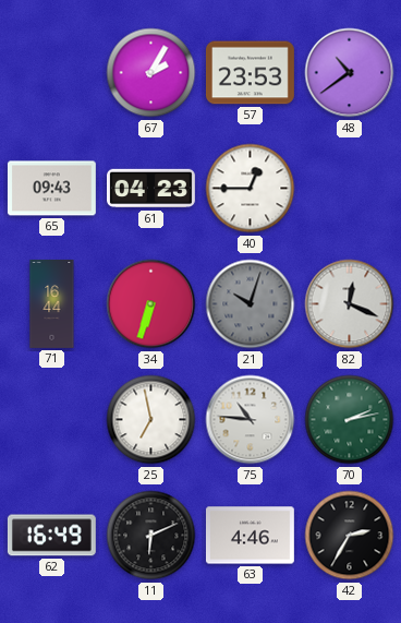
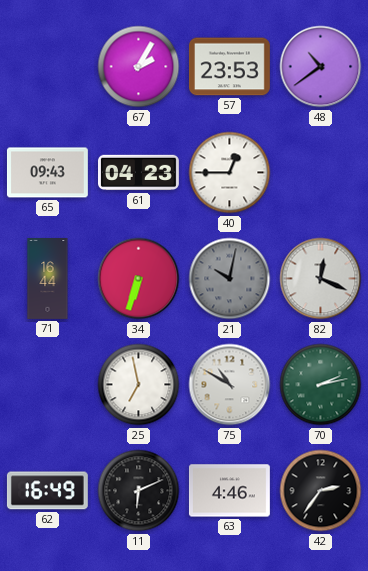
21: 10:03 -> 10:02
75: 10:46 -> 10:50
42: 2:35 -> 2:36
